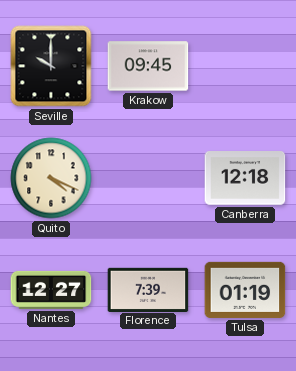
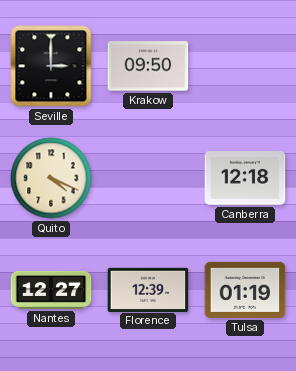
Seville: 10:00 -> 3:00
Krakow: 09:45 -> 09:50
Florence: 7:39 -> 12:39
